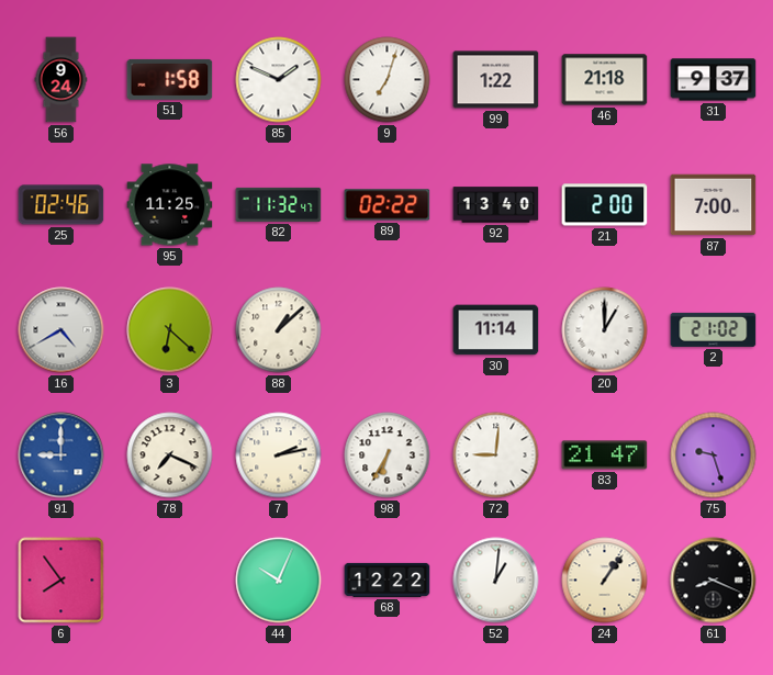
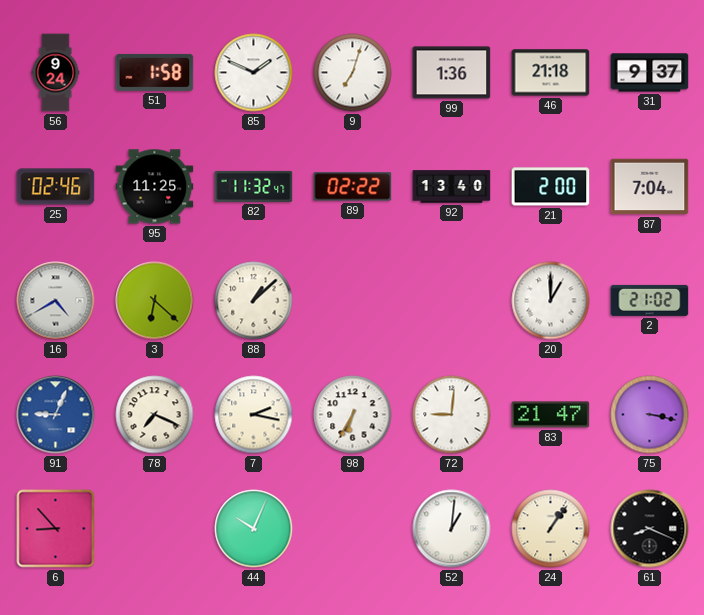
99: 1:22 -> 1:36
87: 7:00 -> 7:04
30: 11:14 -> none
91: 9:00 -> 9:04
7: 2:13 -> 2:17
75: 9:27 -> 3:17
6: 7:54 -> 8:53
68: 12:22 -> none
